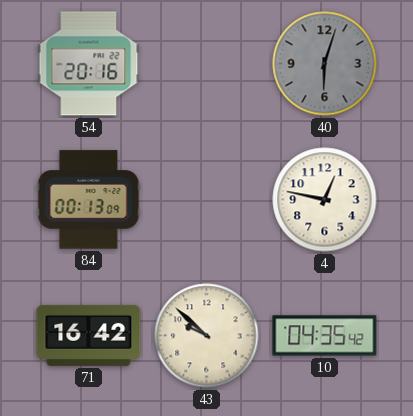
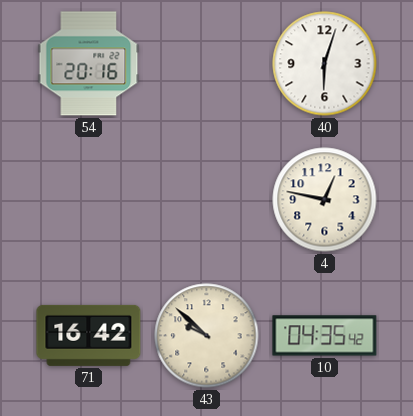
40 dial: grey -> white
84: 00:13 -> none
